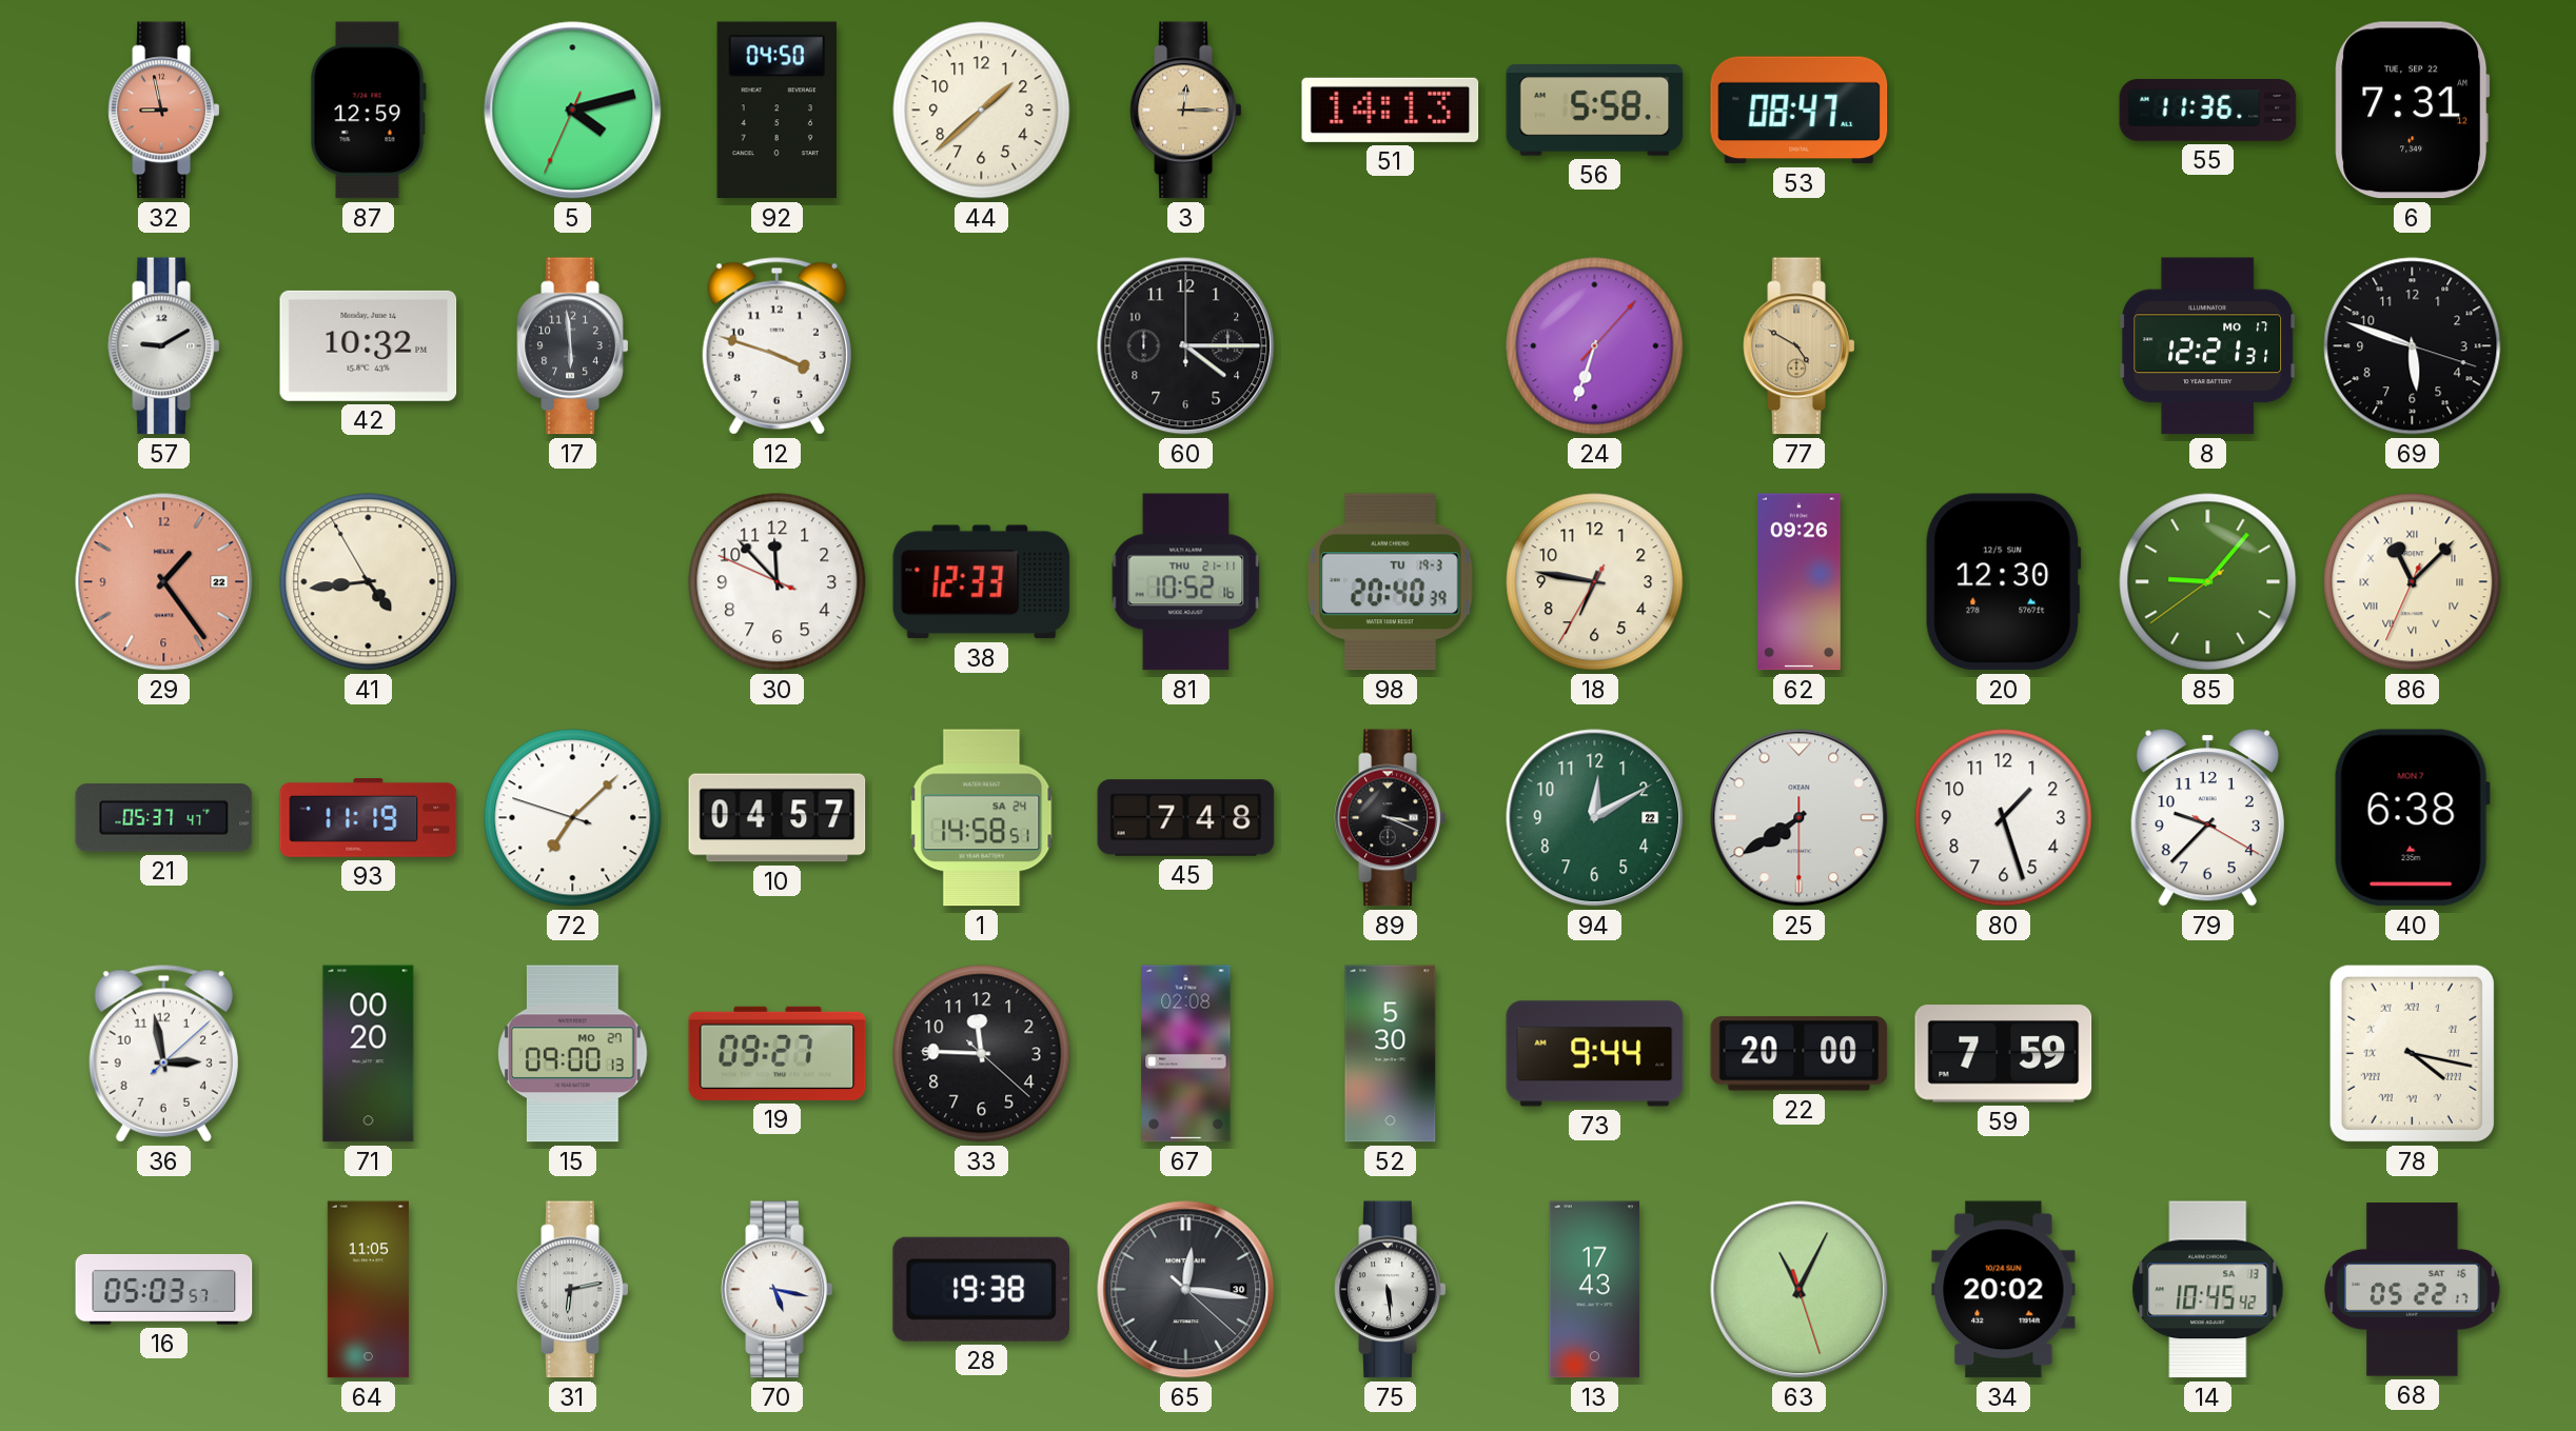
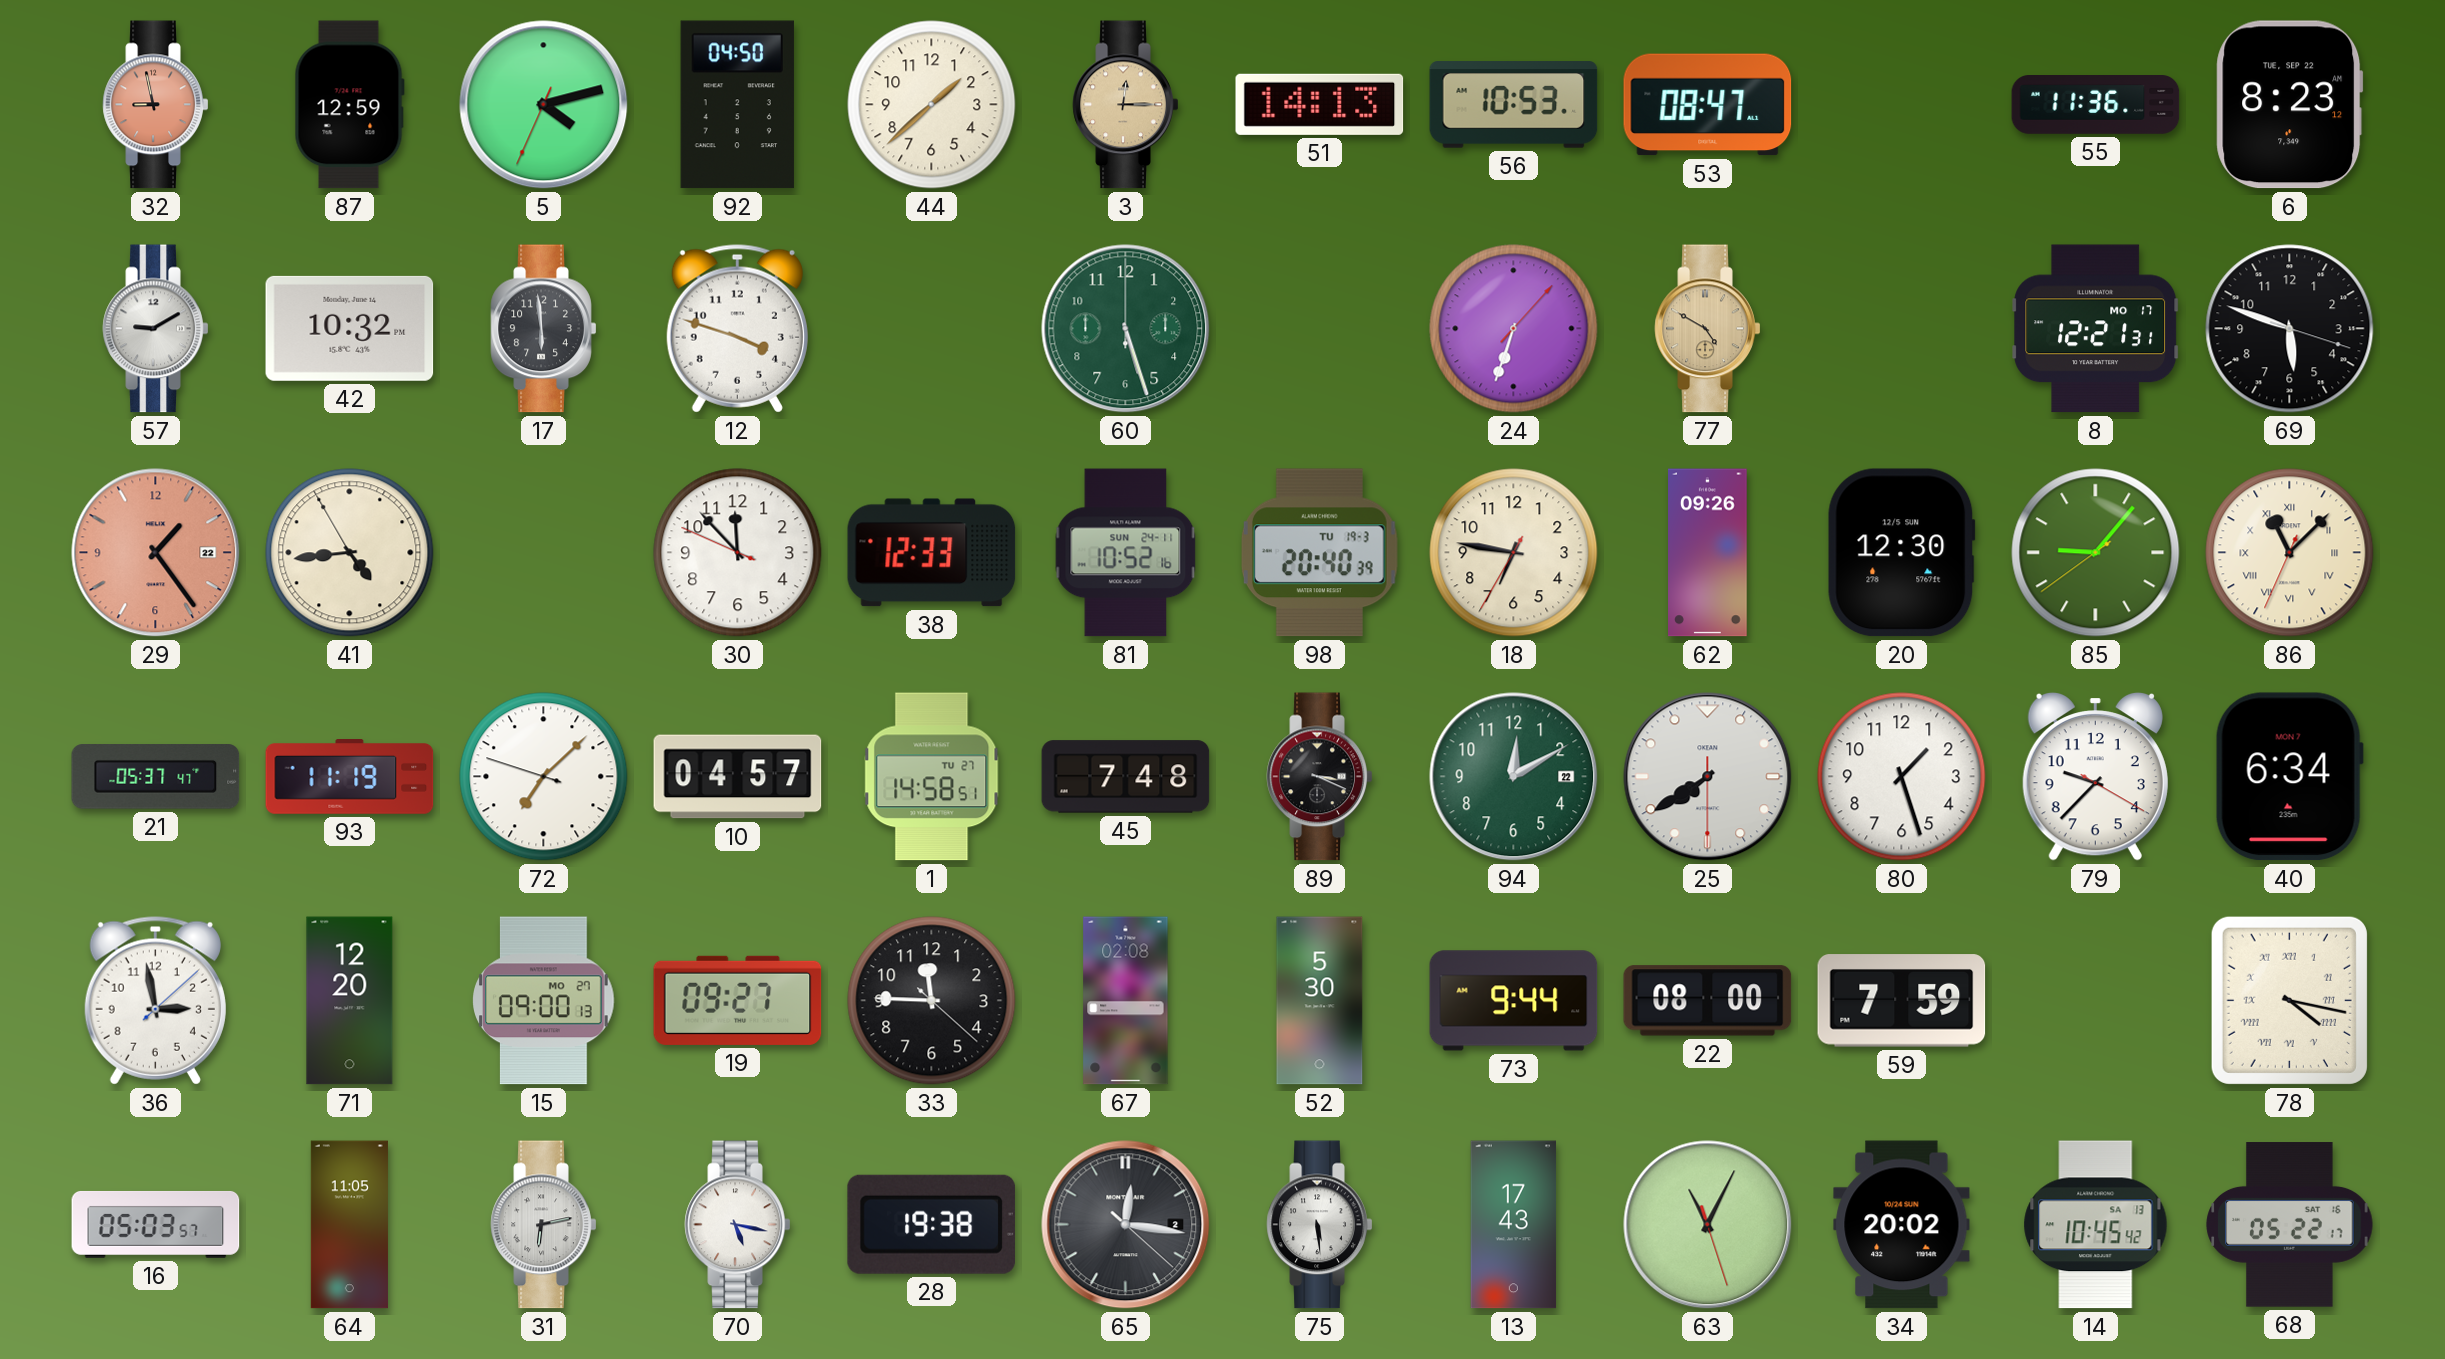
56: 5:58 -> 10:53
6: 7:31 -> 8:23
60: 4:15 -> 5:27
60 dial: black -> green
81 date: THU 21-11 -> SUN 24-11
1 date: SA 24 -> TU 27
40: 6:38 -> 6:34
71: 00:20 -> 12:20
22: 20:00 -> 08:00
65 date: 30 -> 2
